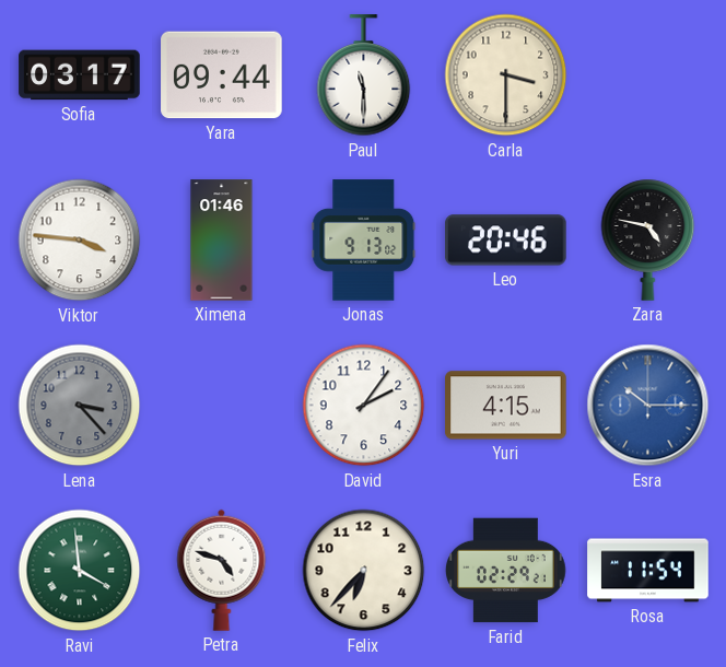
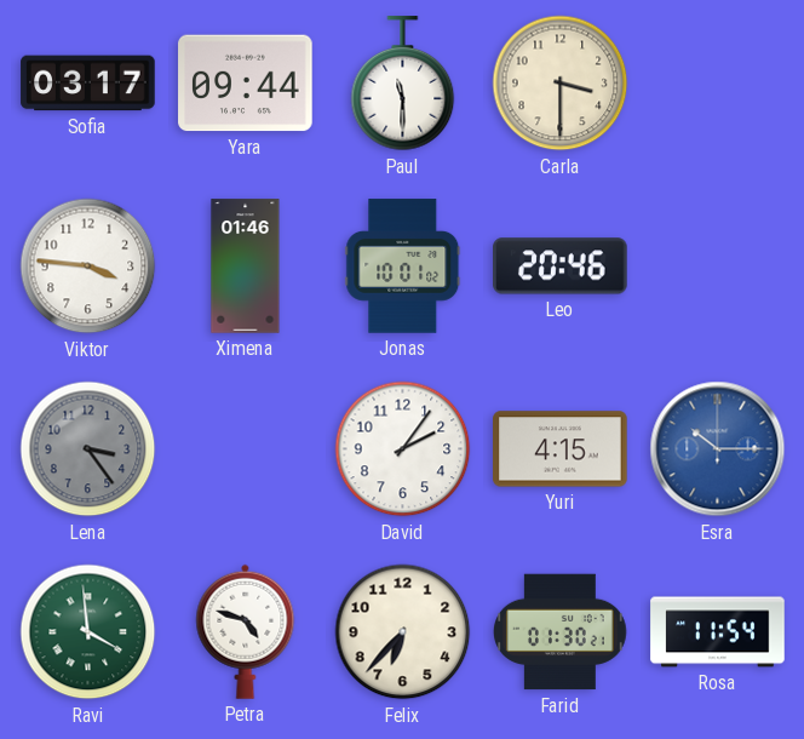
Jonas: 9:13 -> 10:01
Zara: 4:47 -> none
Lena: 3:23 -> 3:24
Farid: 02:29 -> 01:30
